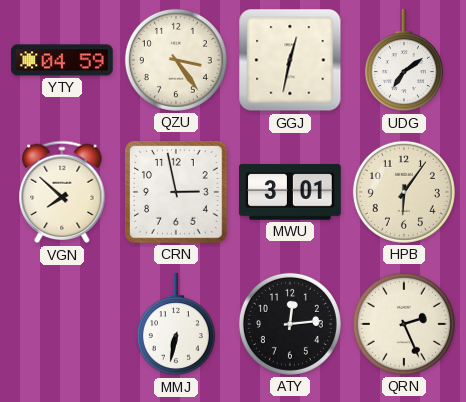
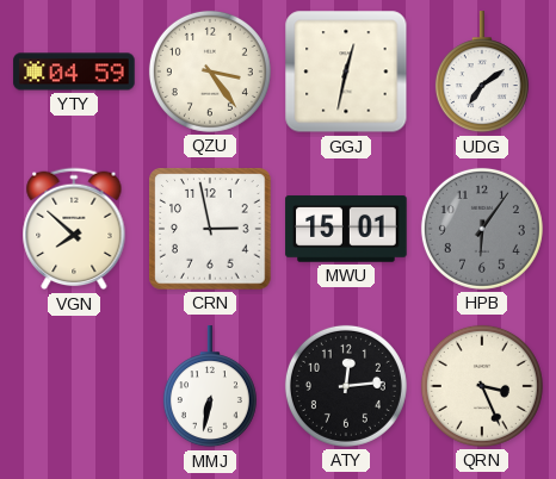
MWU: 3:01 -> 15:01
HPB dial: cream -> grey
QRN: 2:26 -> 3:26
